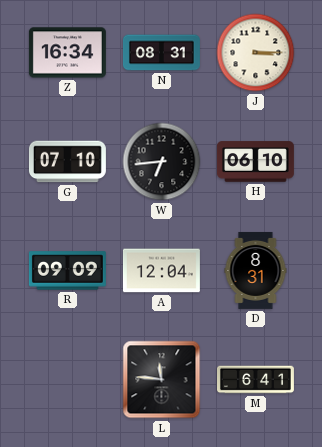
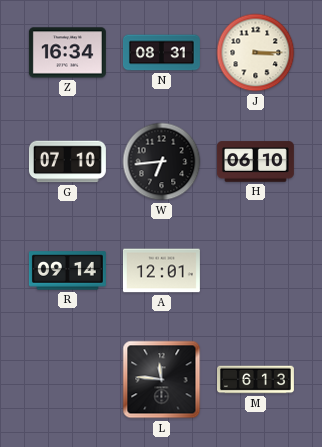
R: 09:09 -> 09:14
A: 12:04 -> 12:01
D: 8:31 -> none
M: 6:41 -> 6:13
